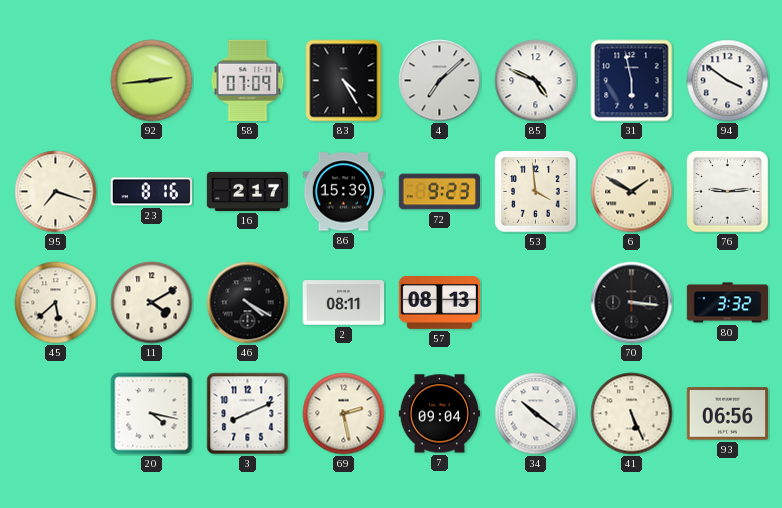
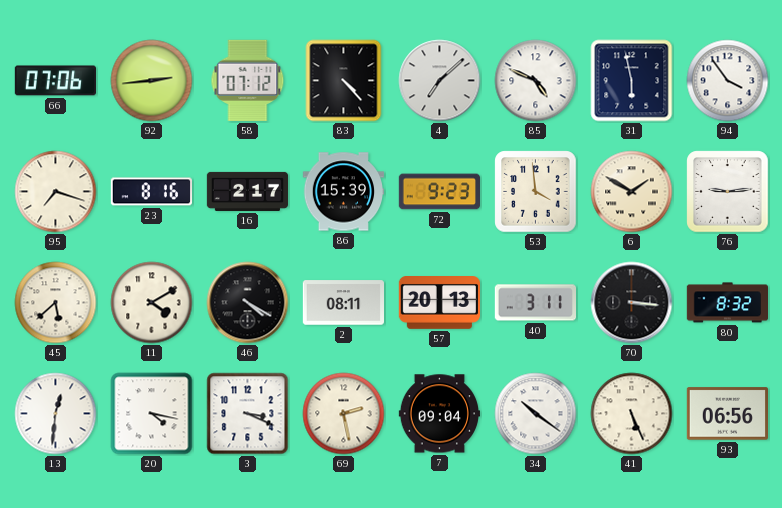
66: none -> 07:06
58: 07:09 -> 07:12
83: 4:25 -> 4:23
94: 3:51 -> 3:54
57: 08:13 -> 20:13
40: none -> 3:11
80: 3:32 -> 8:32
13: none -> 12:31
3: 8:11 -> 3:19
